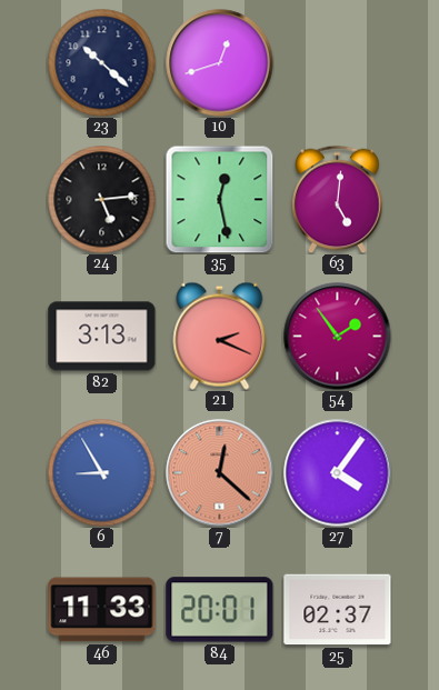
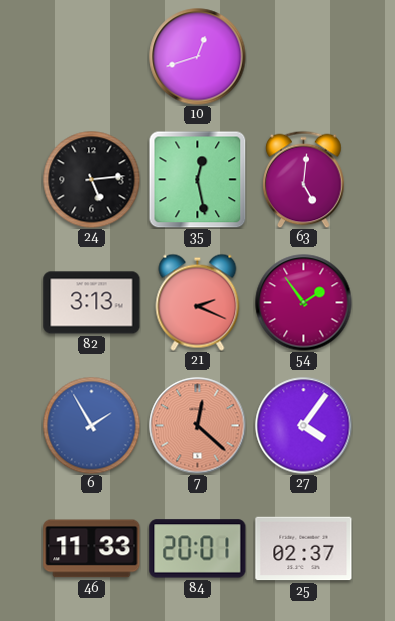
23: 10:22 -> none
6: 8:55 -> 1:55
